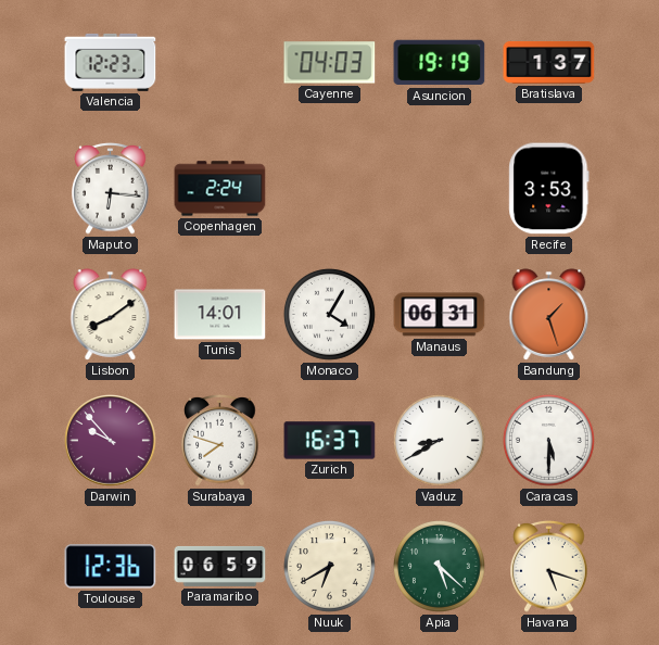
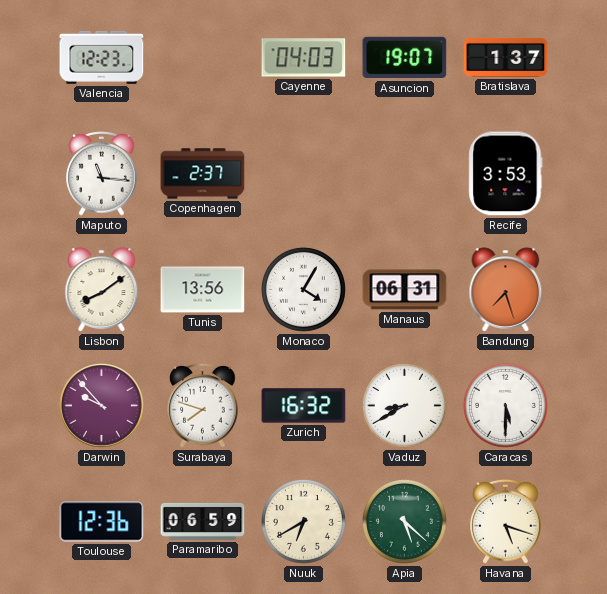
Asuncion: 19:19 -> 19:07
Maputo: 6:16 -> 11:16
Copenhagen: 2:24 -> 2:37
Tunis: 14:01 -> 13:56
Bandung: 1:27 -> 7:27
Zurich: 16:37 -> 16:32
